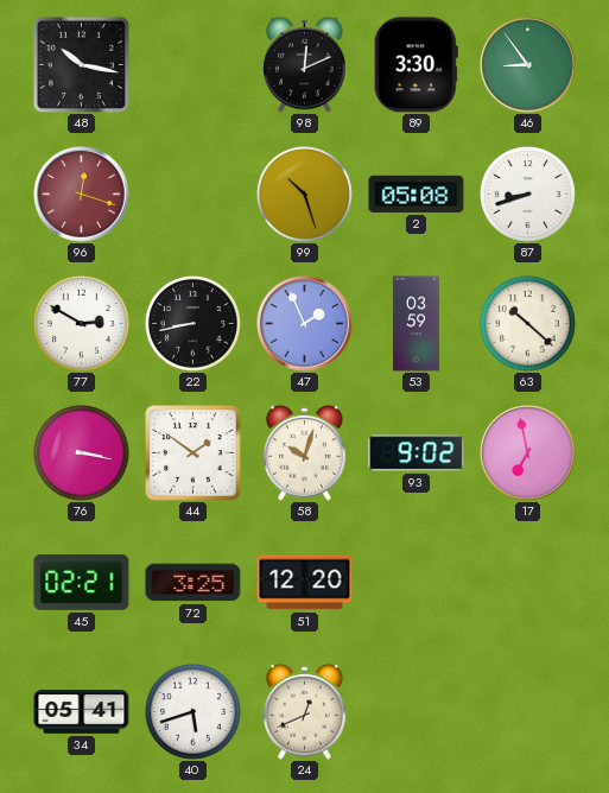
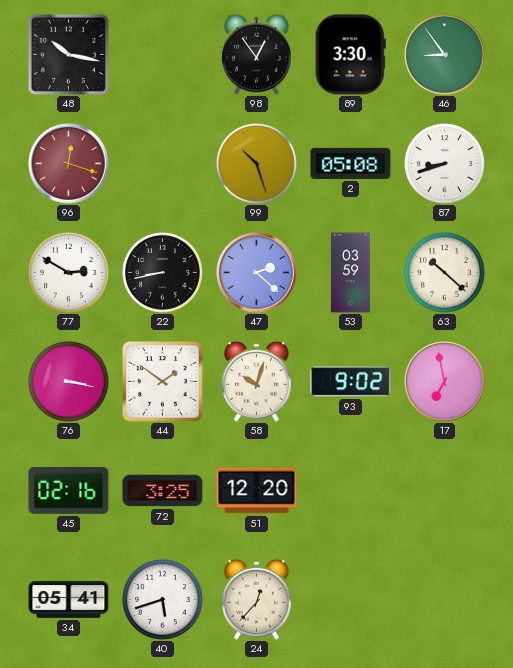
98: 12:11 -> 12:54
47: 1:56 -> 2:22
45: 02:21 -> 02:16
24: 12:41 -> 12:37
